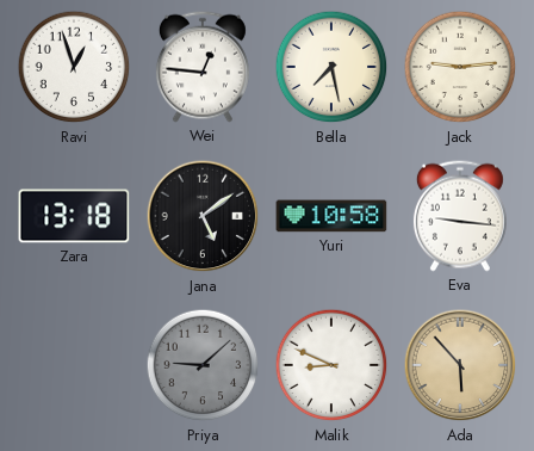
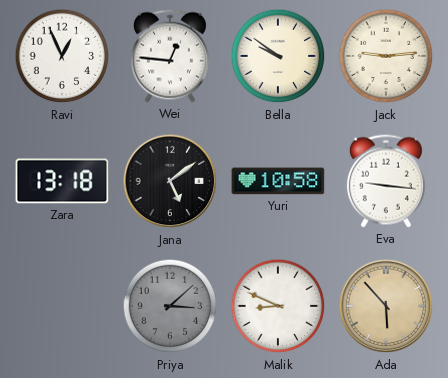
Ravi: 12:57 -> 12:56
Bella: 7:28 -> 9:51
Priya: 9:08 -> 3:08
